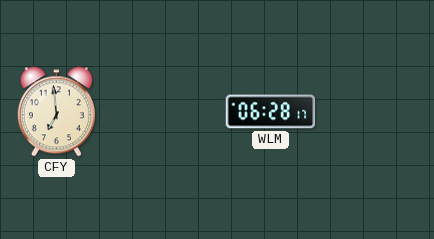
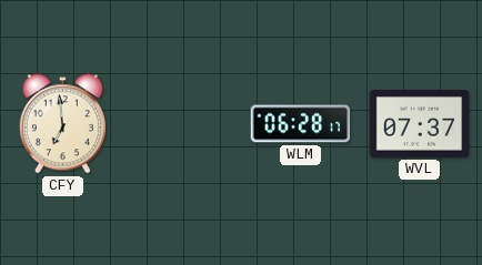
WVL: none -> 07:37
